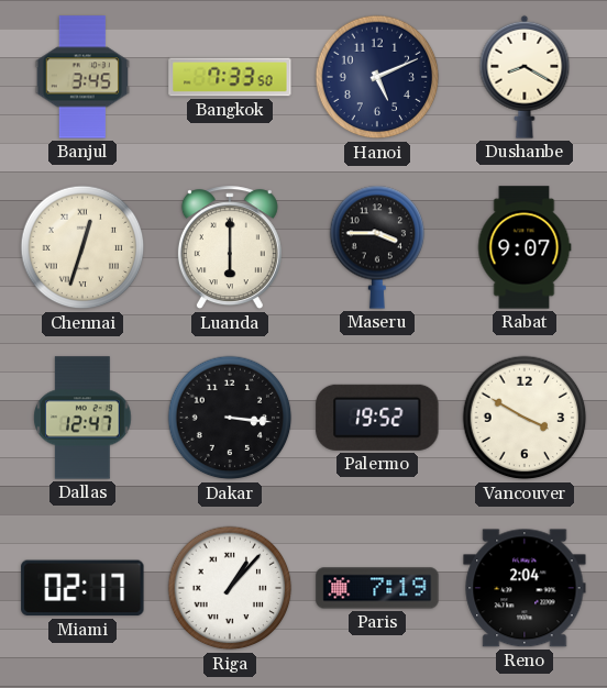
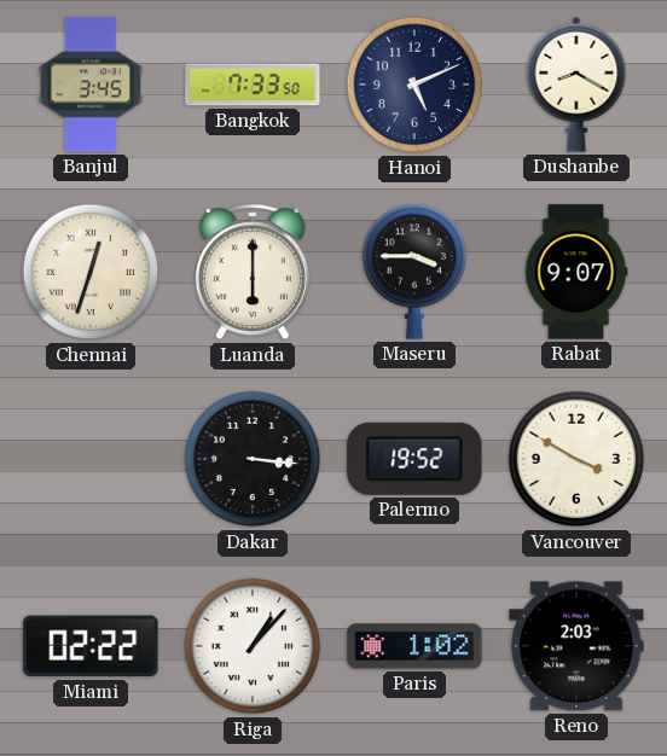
Dallas: 12:47 -> none
Miami: 02:17 -> 02:22
Paris: 7:19 -> 1:02
Reno: 2:04 -> 2:03
